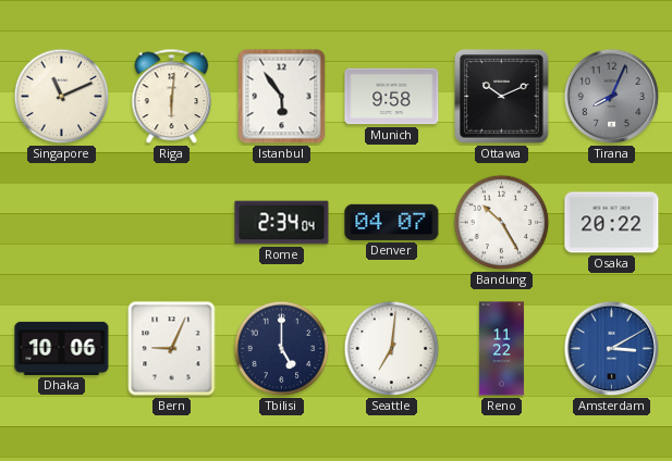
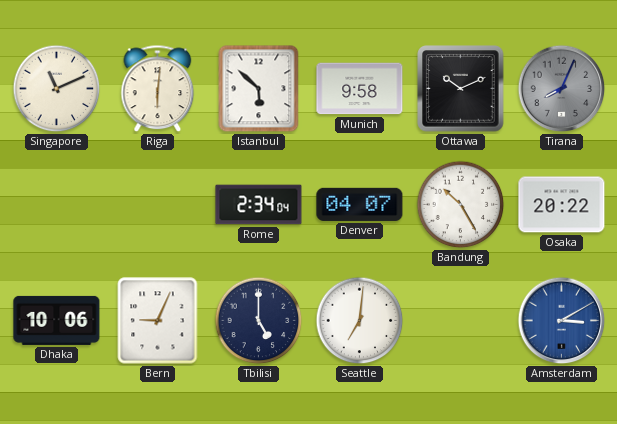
Istanbul: 5:54 -> 5:52
Reno: 11:22 -> none
